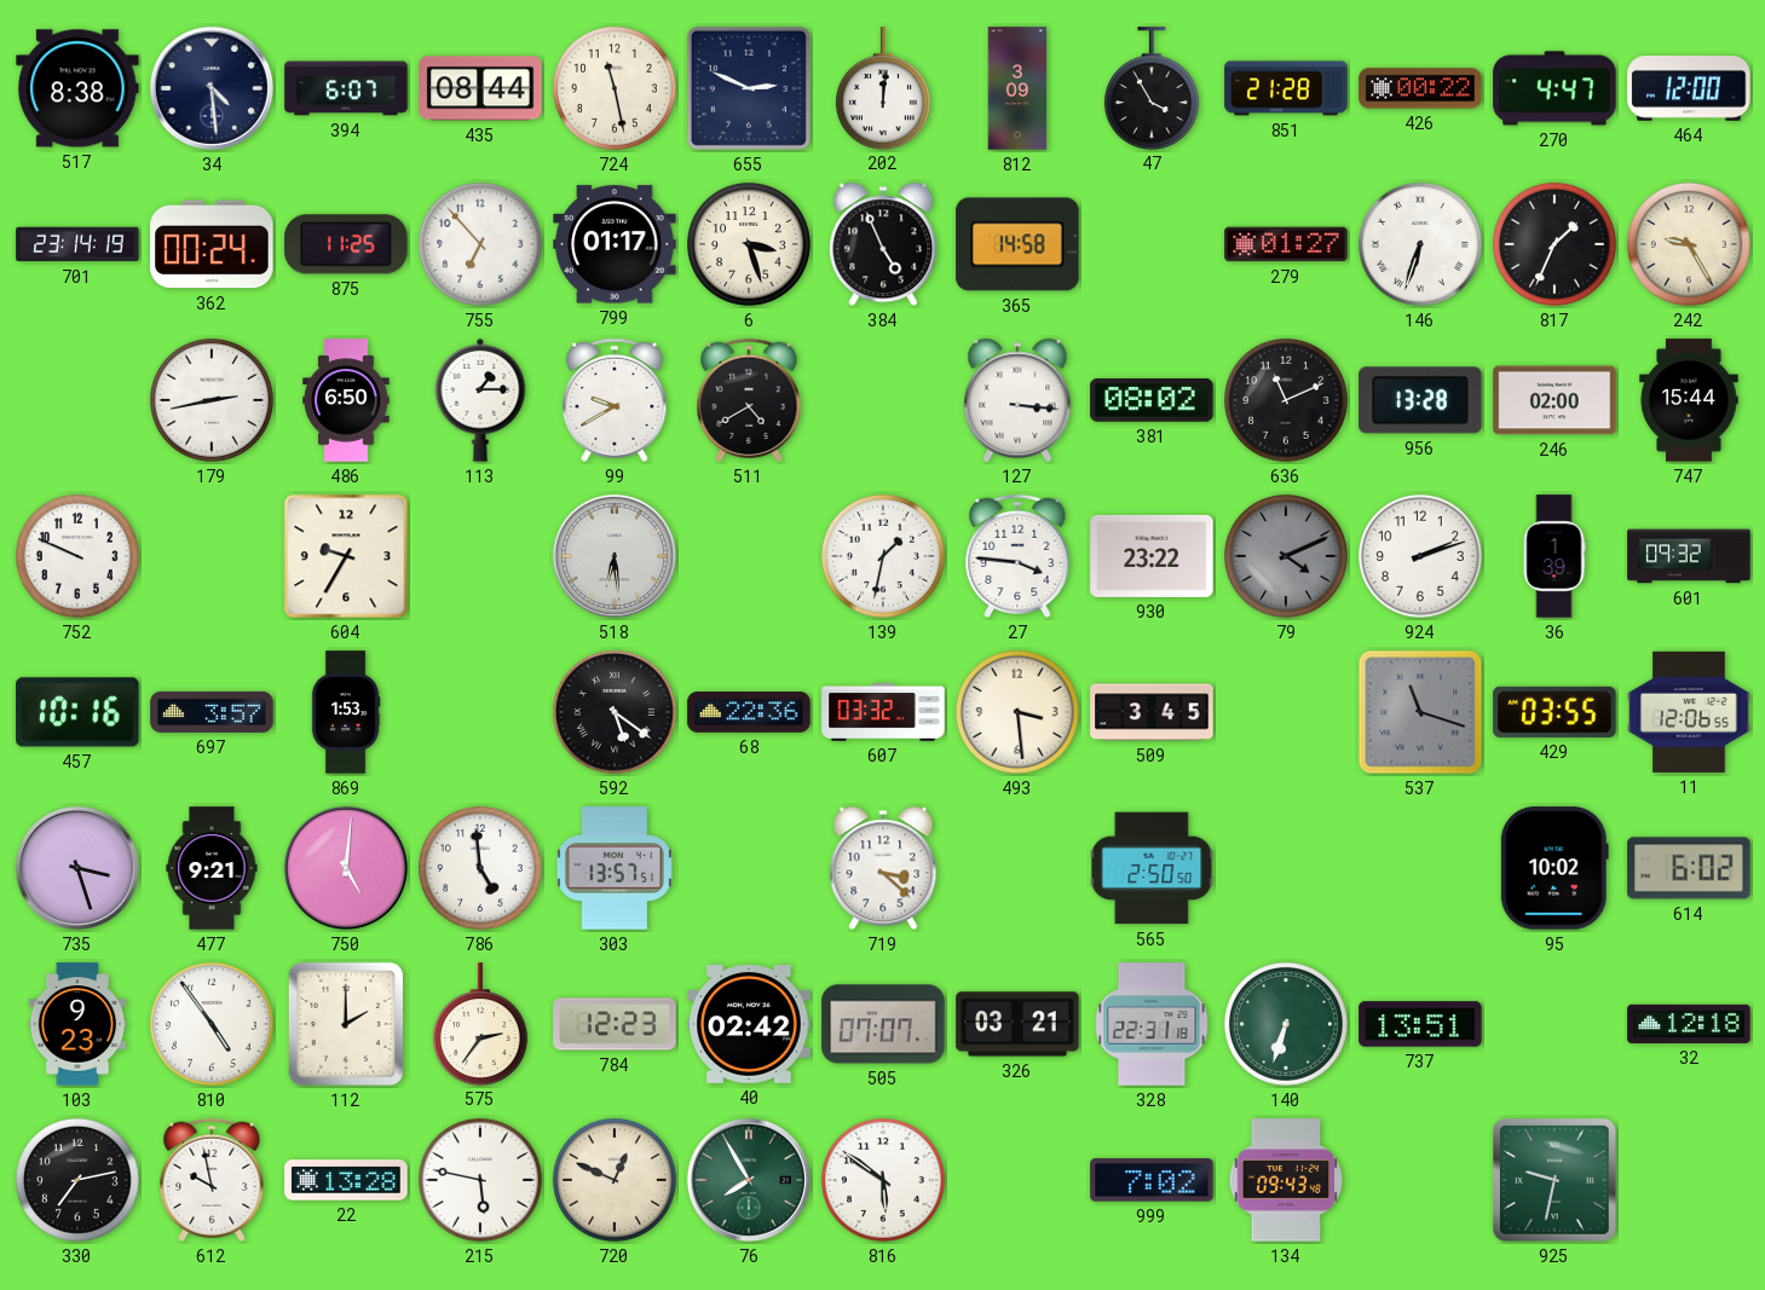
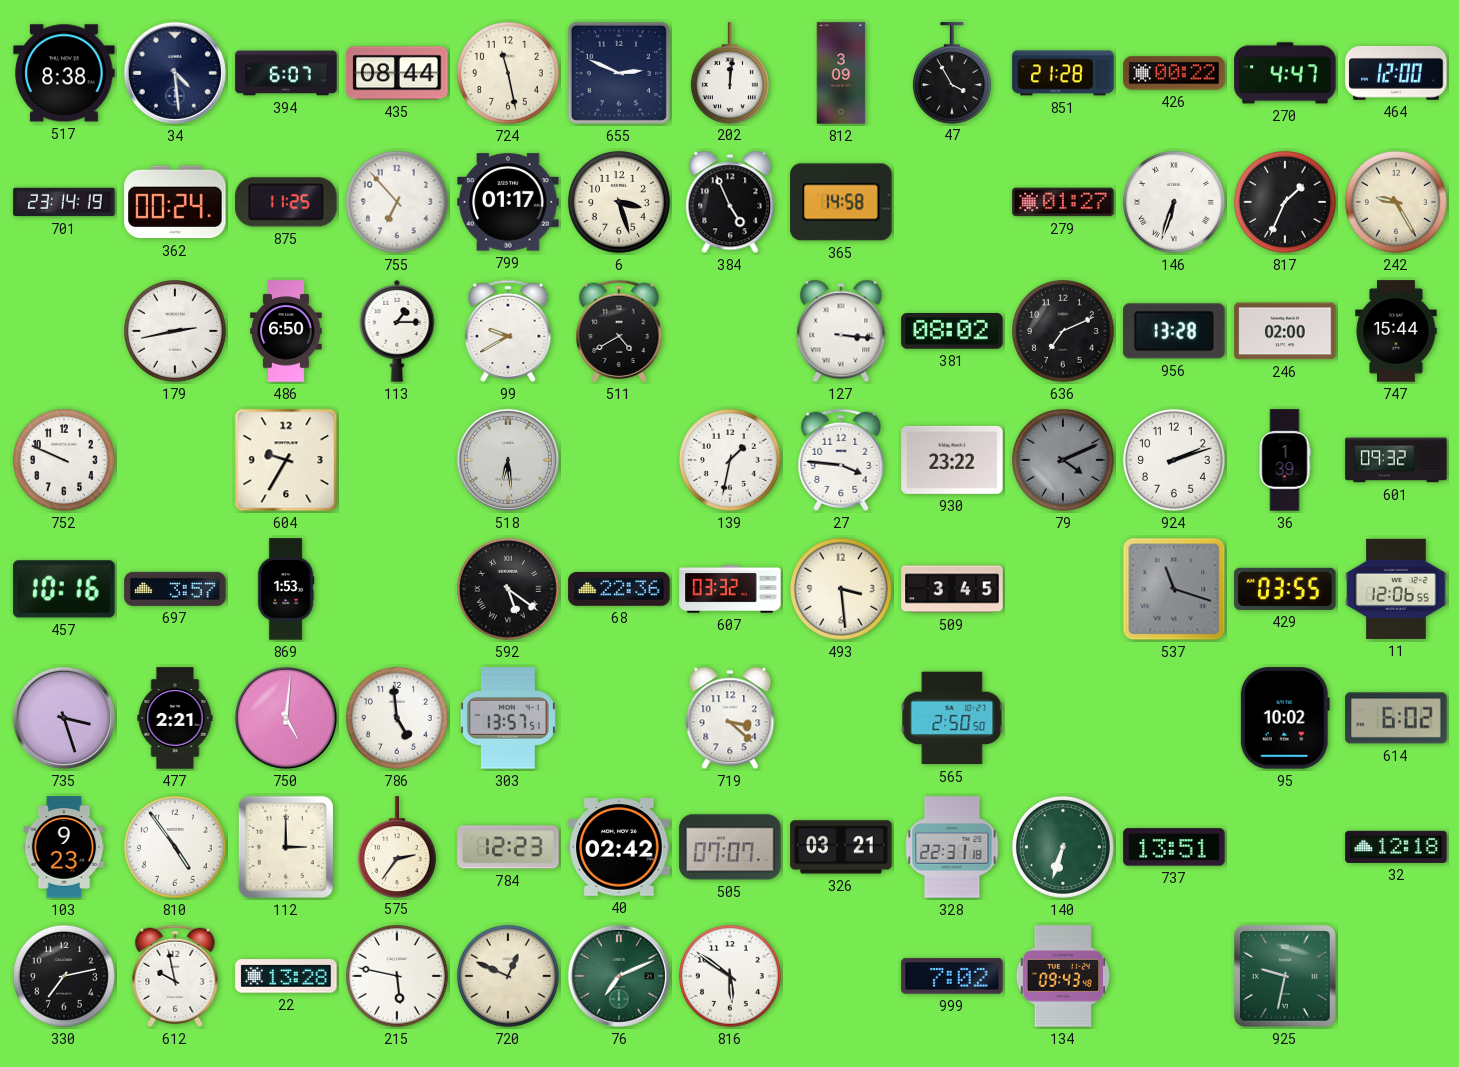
636: 11:11 -> 7:11
477: 9:21 -> 2:21
112: 2:00 -> 3:00
76: 7:55 -> 7:11
